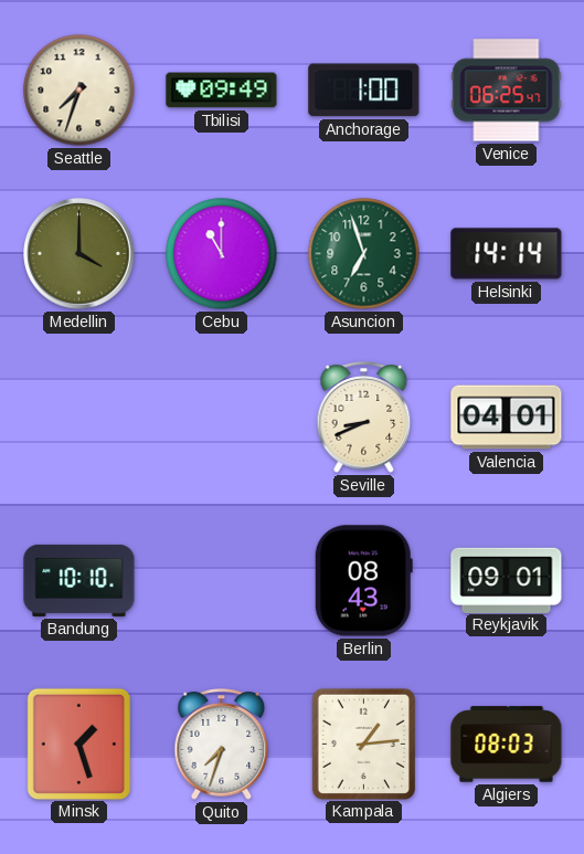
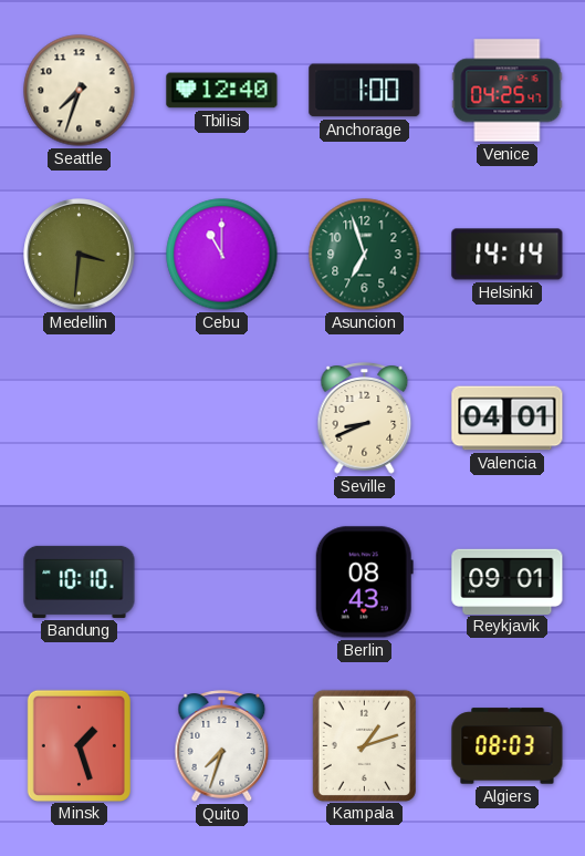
Tbilisi: 09:49 -> 12:40
Venice: 06:25 -> 04:25
Medellin: 4:00 -> 3:31
Kampala: 1:14 -> 1:12
